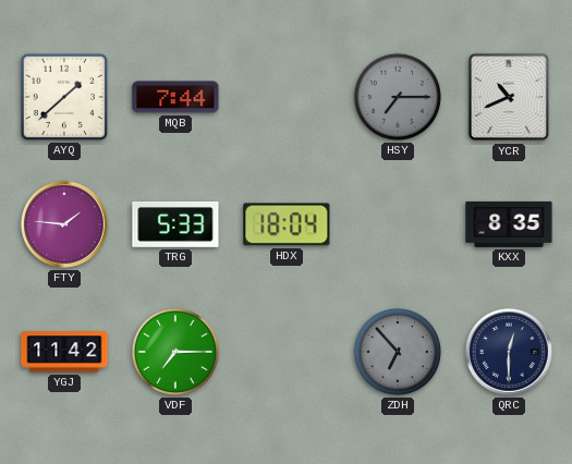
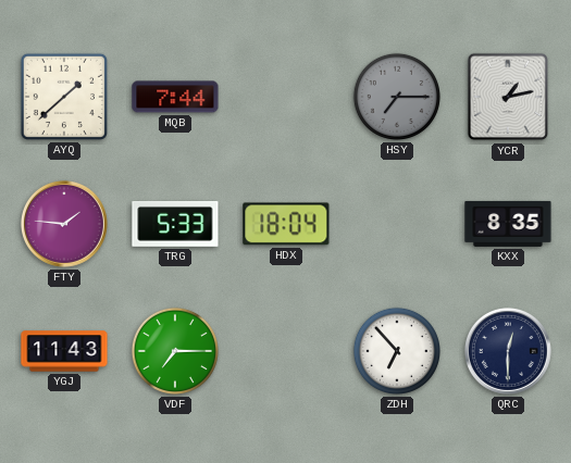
YCR: 10:41 -> 1:13
YGJ: 11:42 -> 11:43
ZDH dial: grey -> white
